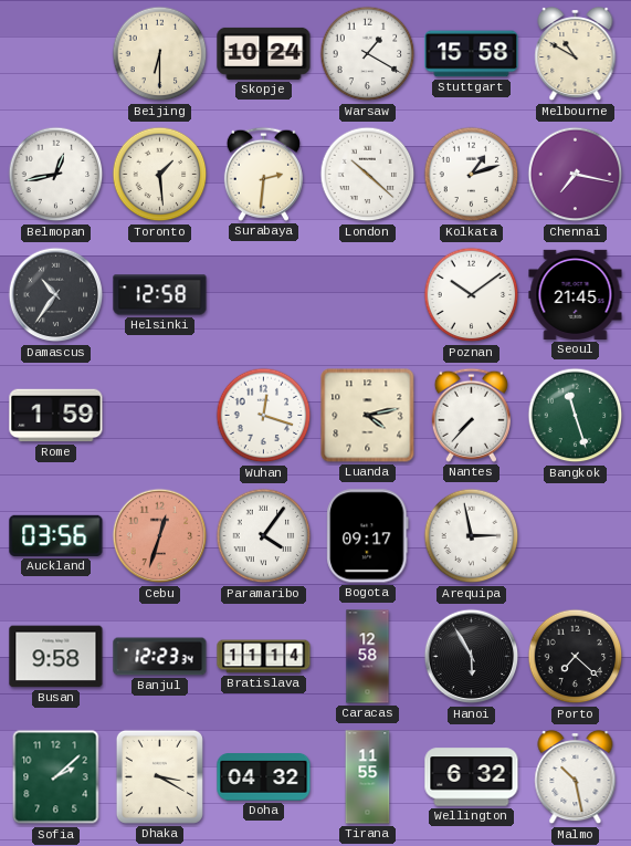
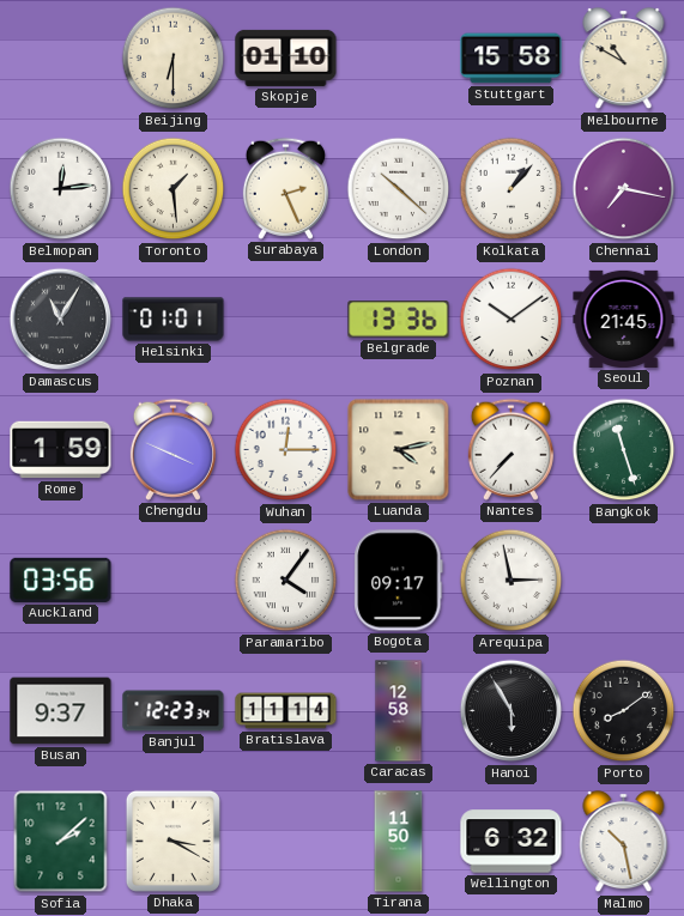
Skopje: 10:24 -> 01:10
Warsaw: 1:20 -> none
Belmopan: 12:43 -> 12:14
Surabaya: 2:31 -> 2:26
Kolkata: 1:12 -> 1:07
Damascus: 10:36 -> 11:05
Helsinki: 12:58 -> 01:01
Belgrade: none -> 13:36
Chengdu: none -> 3:49
Wuhan: 12:18 -> 12:15
Cebu: 12:33 -> none
Busan: 9:58 -> 9:37
Porto: 7:22 -> 8:09
Doha: 04:32 -> none
Tirana: 11:55 -> 11:50
